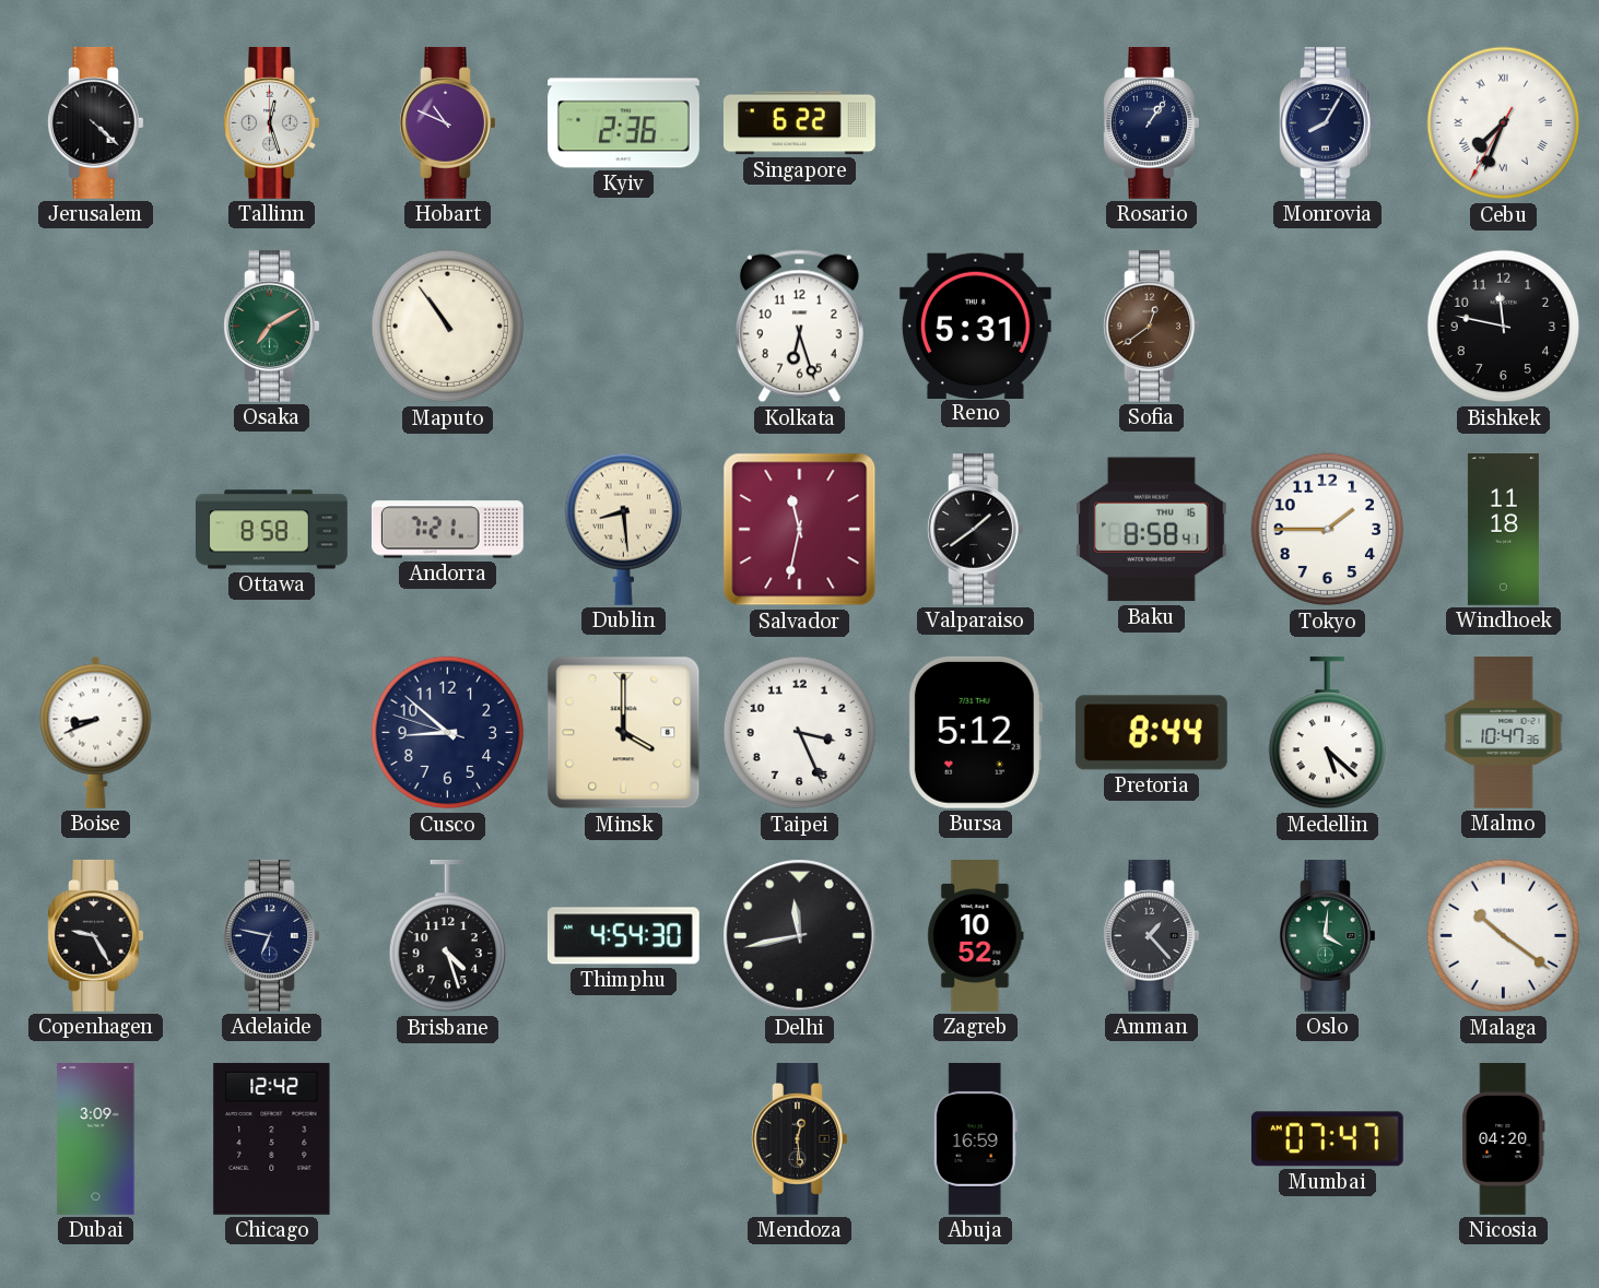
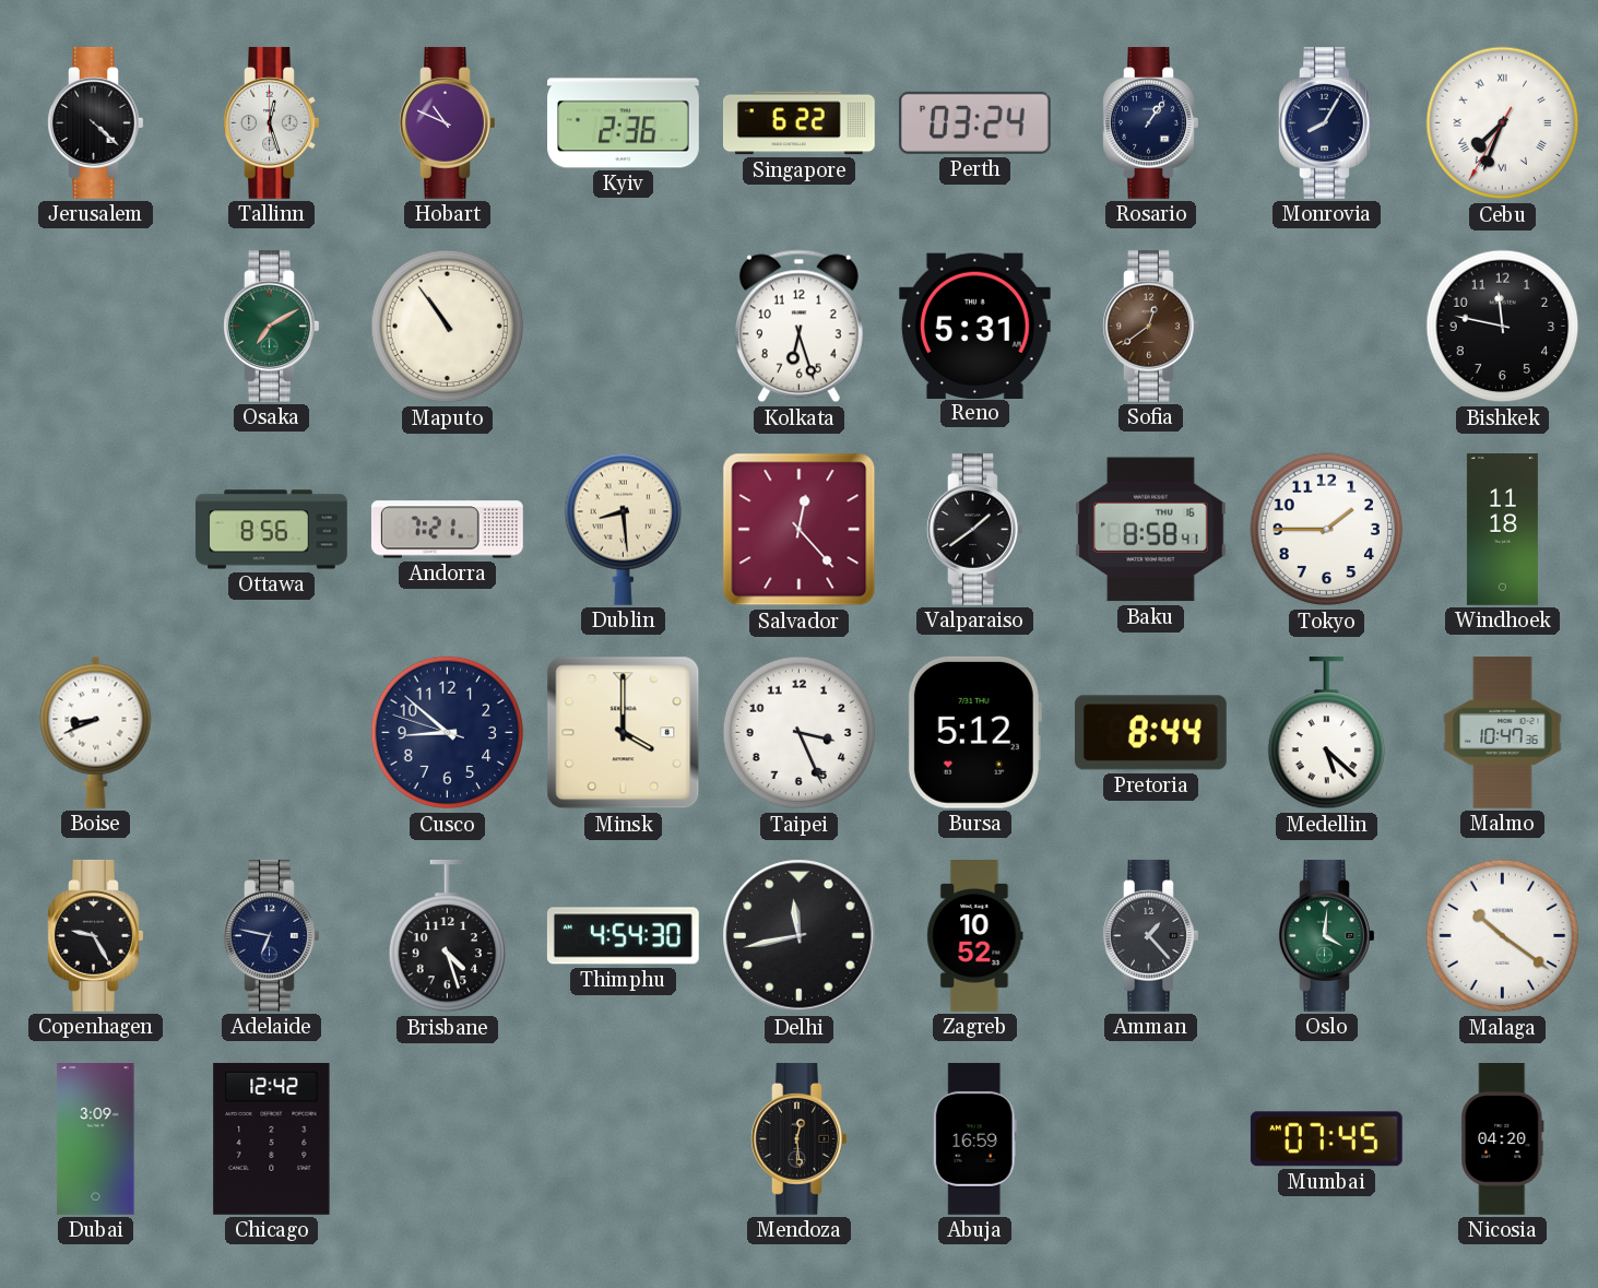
Perth: none -> 03:24
Ottawa: 8:58 -> 8:56
Salvador: 11:32 -> 12:23
Mumbai: 07:47 -> 07:45
